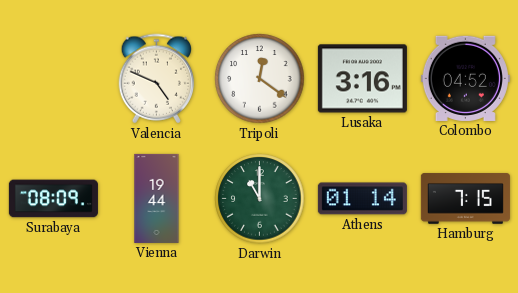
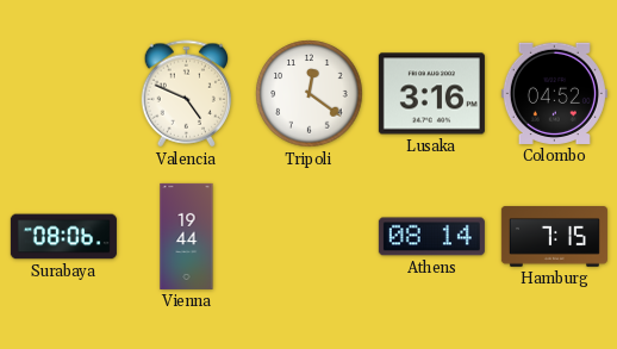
Surabaya: 08:09 -> 08:06
Darwin: 11:00 -> none
Athens: 01:14 -> 08:14
